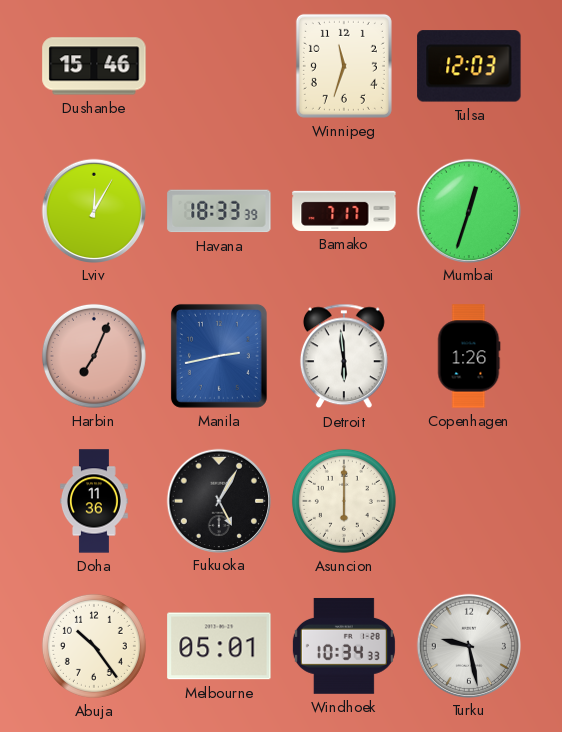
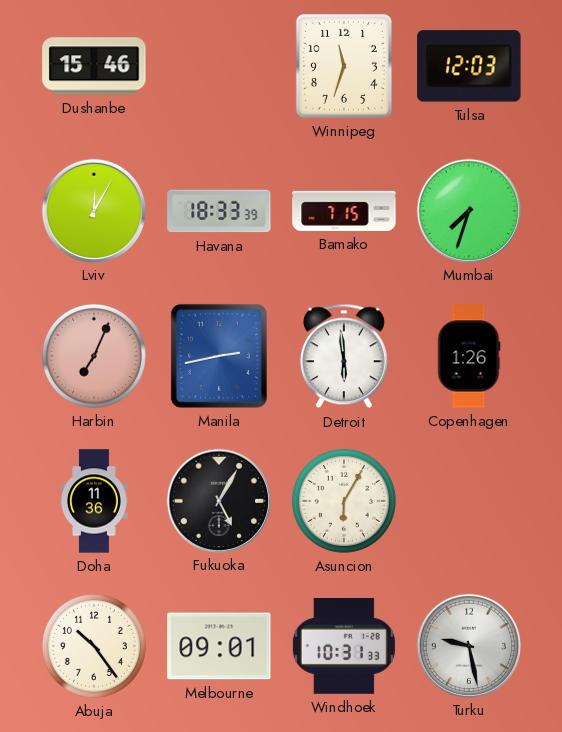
Bamako: 7:17 -> 7:15
Mumbai: 12:33 -> 7:33
Asuncion: 6:00 -> 6:05
Melbourne: 05:01 -> 09:01
Windhoek: 10:34 -> 10:31
